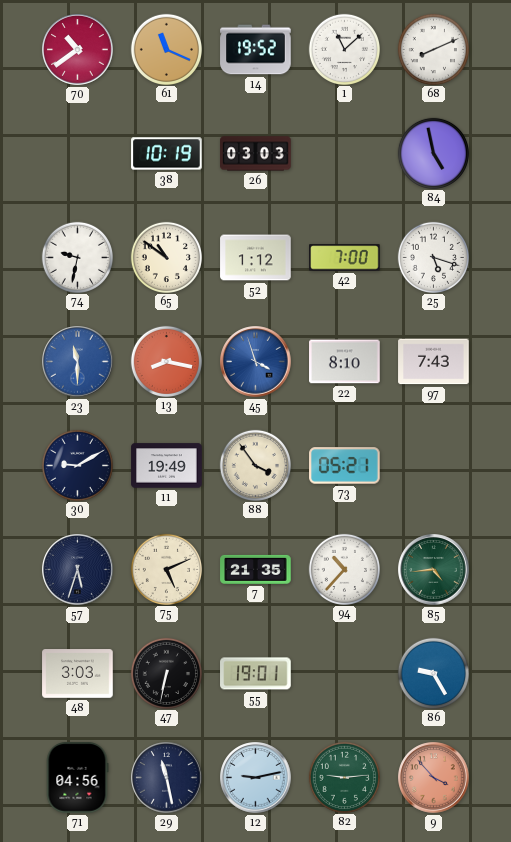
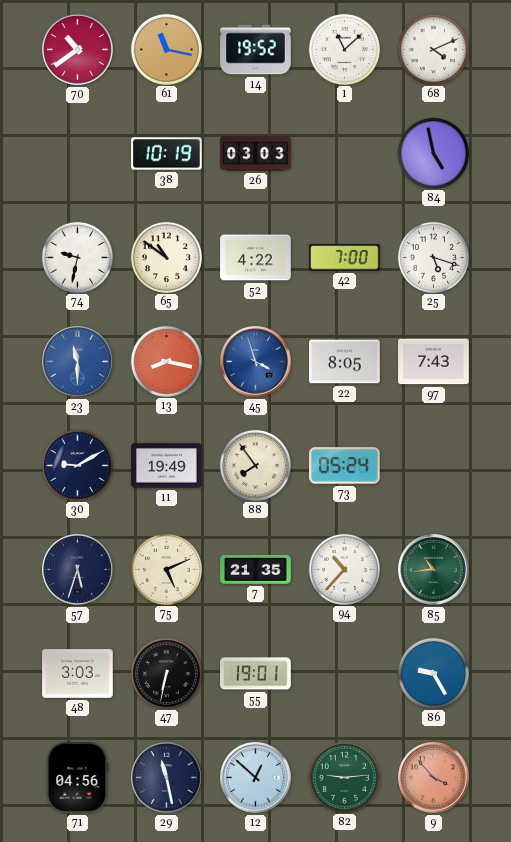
61: 11:19 -> 11:17
68: 8:11 -> 4:11
52: 1:12 -> 4:22
22: 8:10 -> 8:05
88: 3:54 -> 7:54
73: 05:21 -> 05:24
85: 4:44 -> 10:44
12: 9:13 -> 12:52
